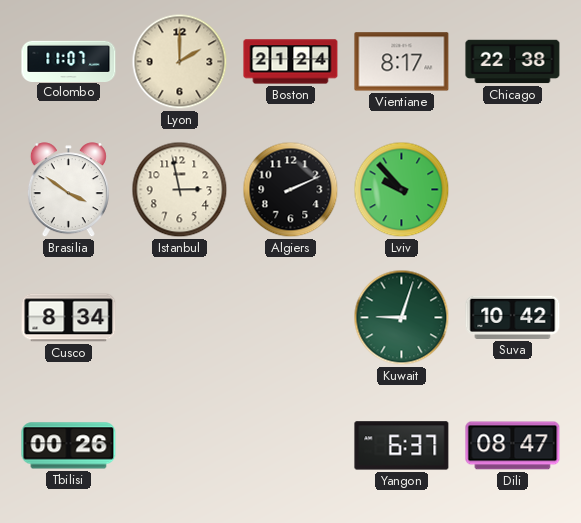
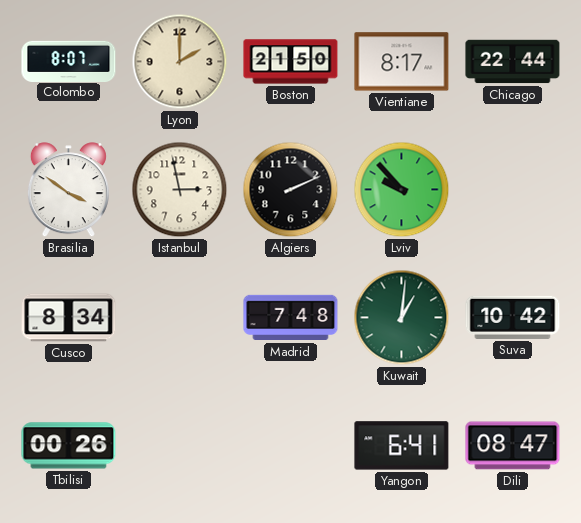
Colombo: 11:07 -> 8:07
Boston: 21:24 -> 21:50
Chicago: 22:38 -> 22:44
Madrid: none -> 7:48
Kuwait: 9:03 -> 1:01
Yangon: 6:37 -> 6:41
